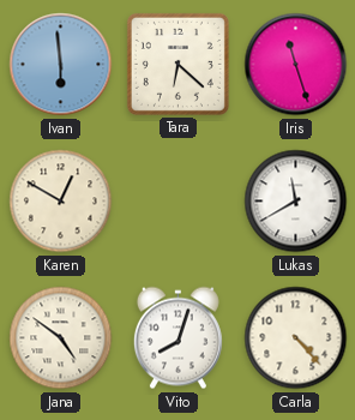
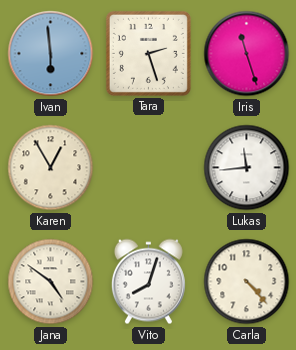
Tara: 6:22 -> 2:27
Karen: 12:50 -> 12:55
Lukas: 11:40 -> 11:44
